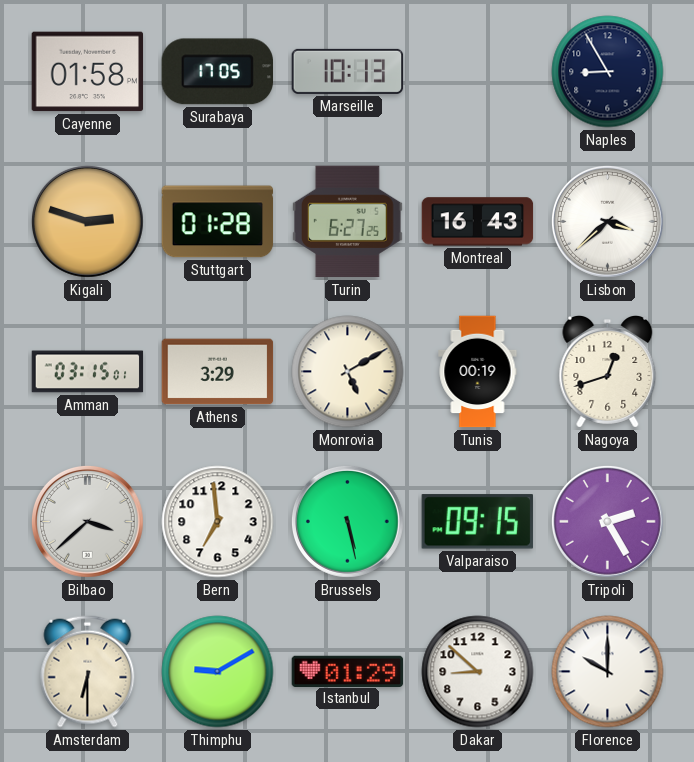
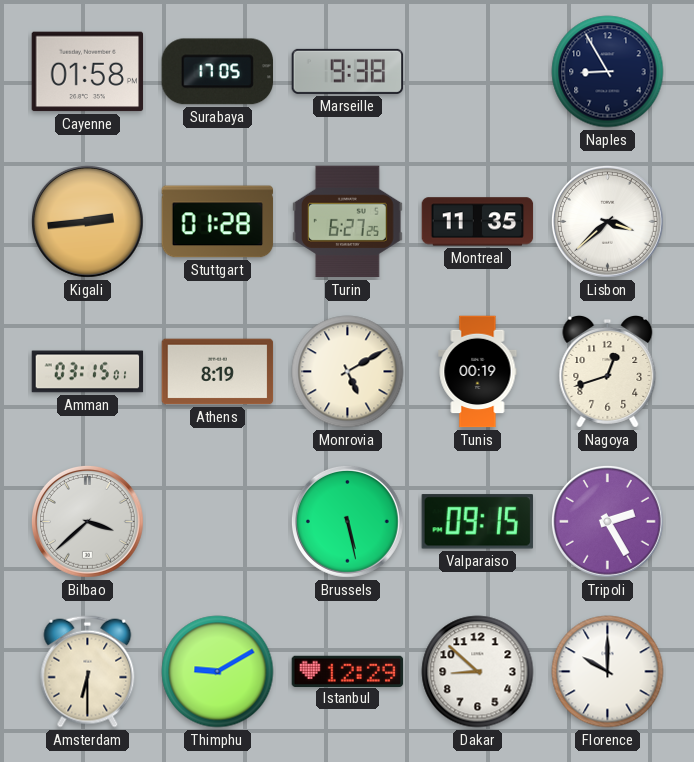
Marseille: 10:13 -> 9:38
Kigali: 2:48 -> 2:44
Montreal: 16:43 -> 11:35
Athens: 3:29 -> 8:19
Bern: 6:59 -> none
Istanbul: 01:29 -> 12:29
